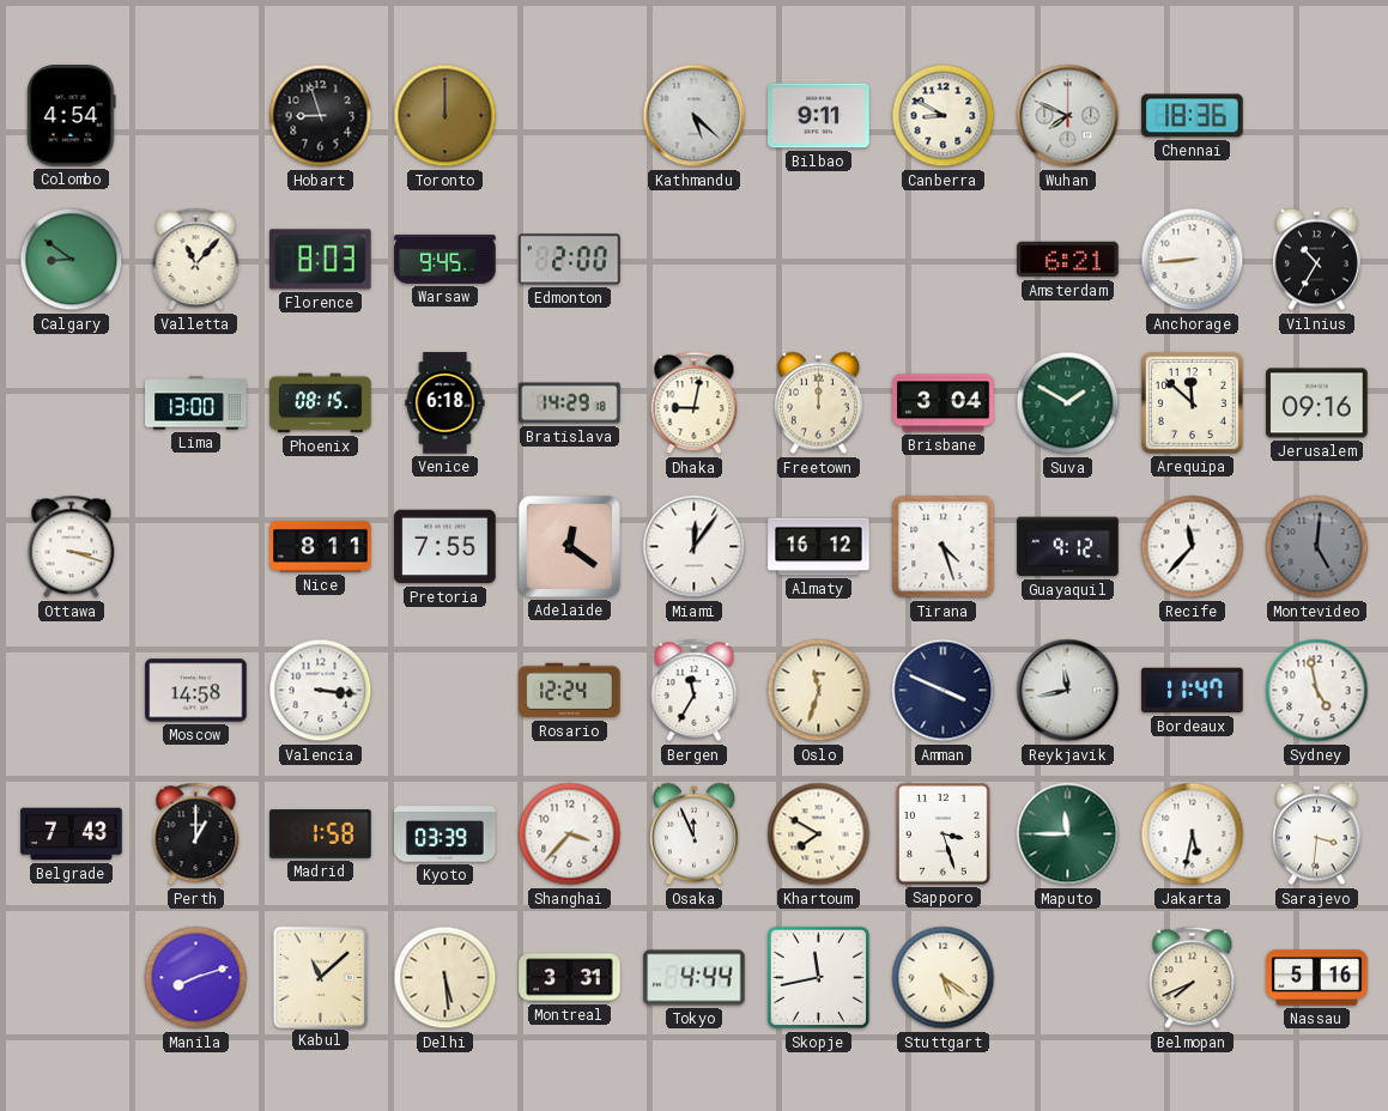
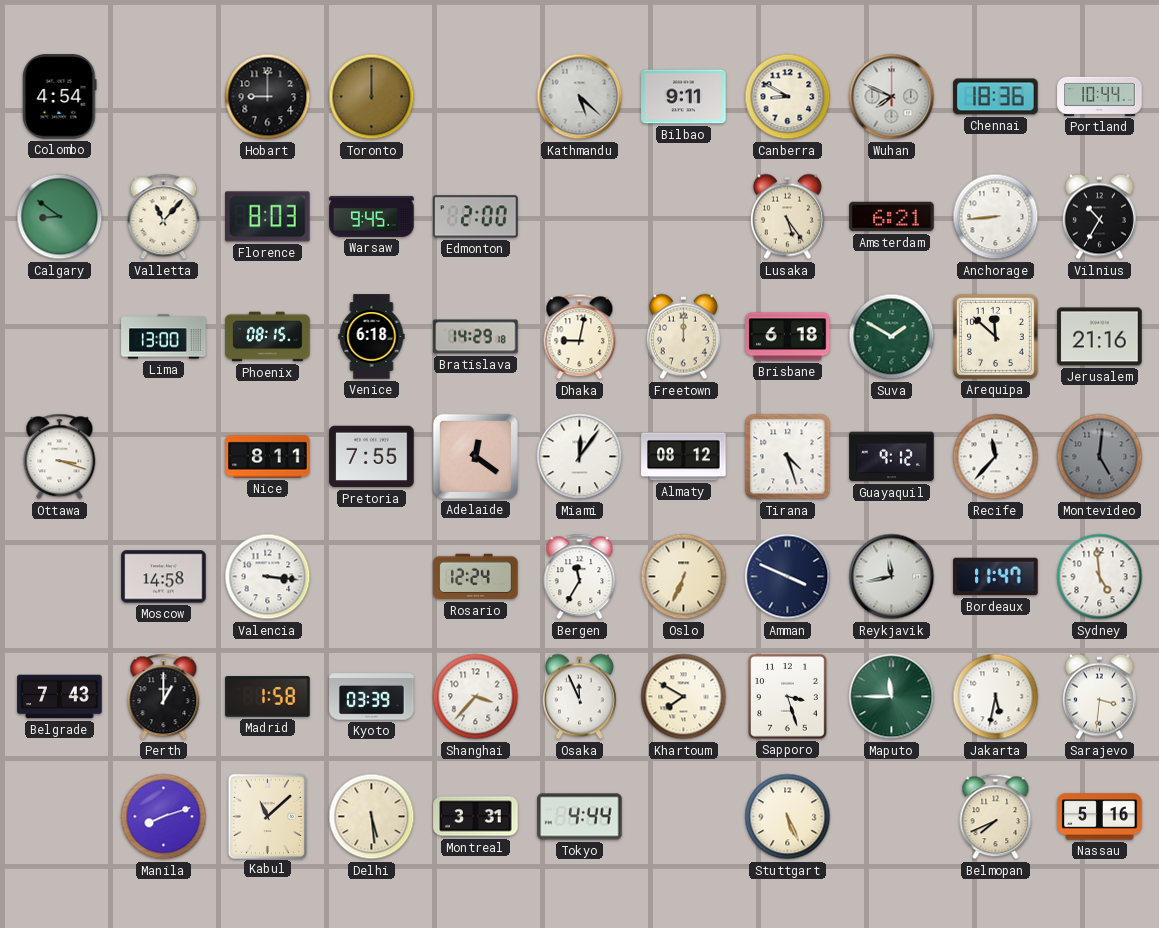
Hobart: 8:57 -> 9:00
Portland: none -> 10:44
Lusaka: none -> 5:24
Brisbane: 3:04 -> 6:18
Jerusalem: 09:16 -> 21:16
Almaty: 16:12 -> 08:12
Oslo: 11:33 -> 6:34
Sydney: 4:58 -> 4:59
Skopje: 11:43 -> none
Stuttgart: 5:21 -> 5:26
